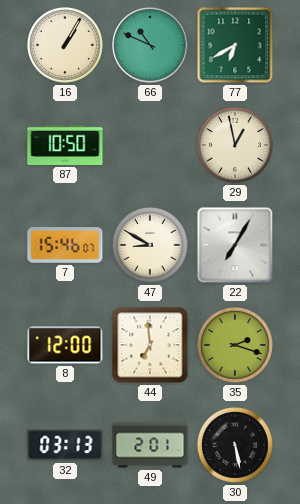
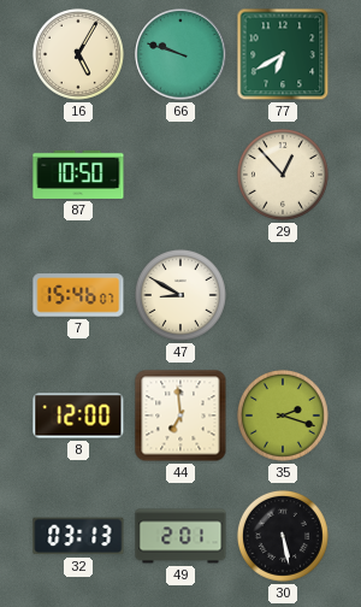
16: 1:05 -> 5:05
66: 10:49 -> 9:48
29: 12:58 -> 12:53
22: 7:05 -> none
